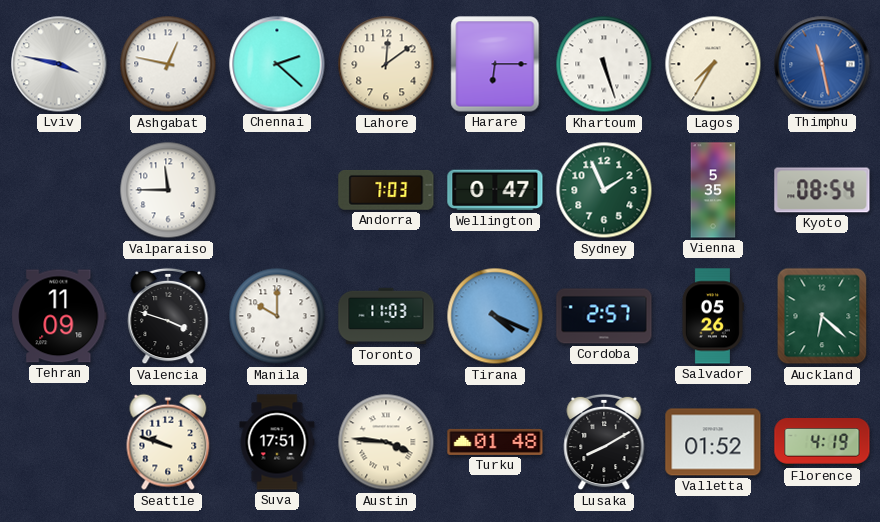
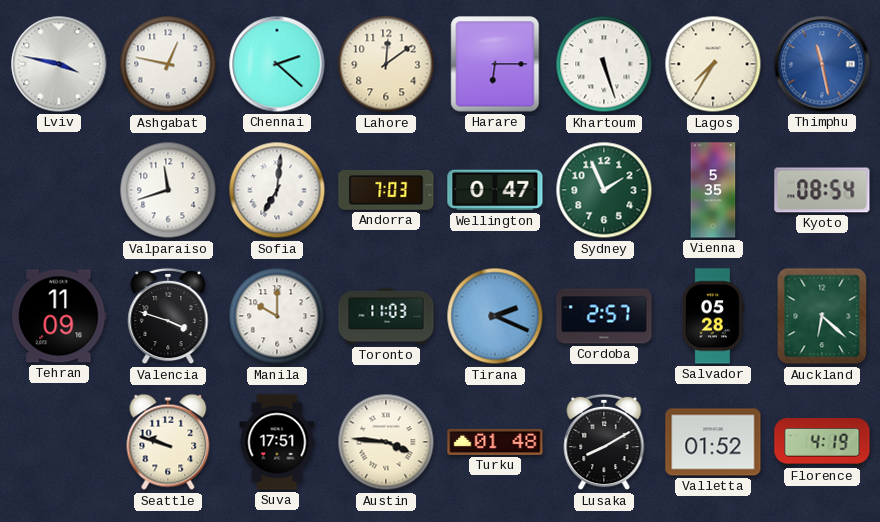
Valparaiso: 11:45 -> 11:42
Sofia: none -> 7:01
Tirana: 4:19 -> 2:19
Salvador: 05:26 -> 05:28
